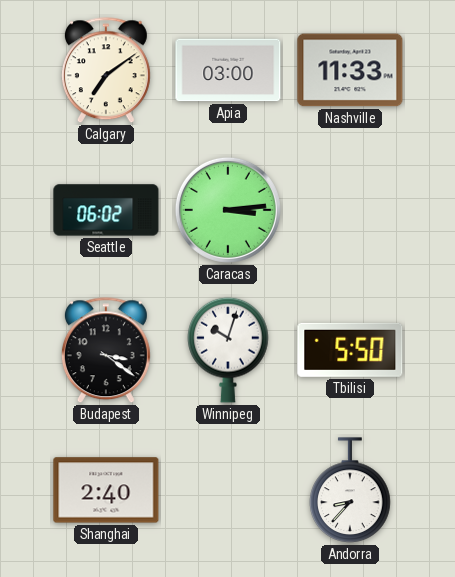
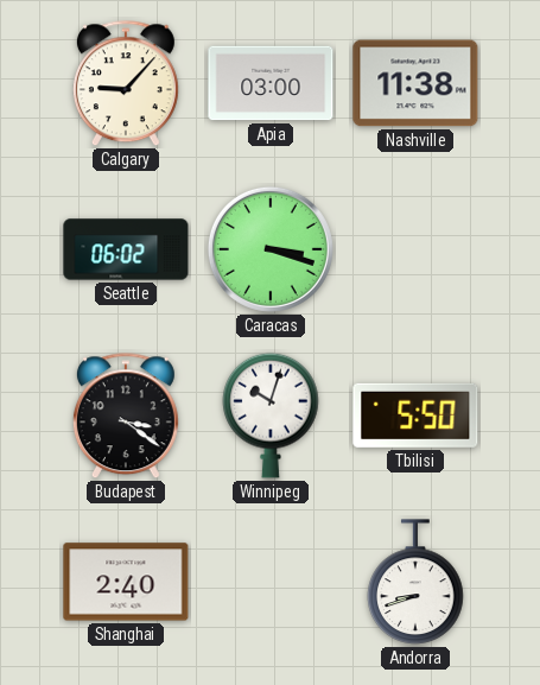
Calgary: 7:09 -> 9:07
Nashville: 11:33 -> 11:38
Caracas: 3:14 -> 3:18
Andorra: 8:37 -> 8:42
